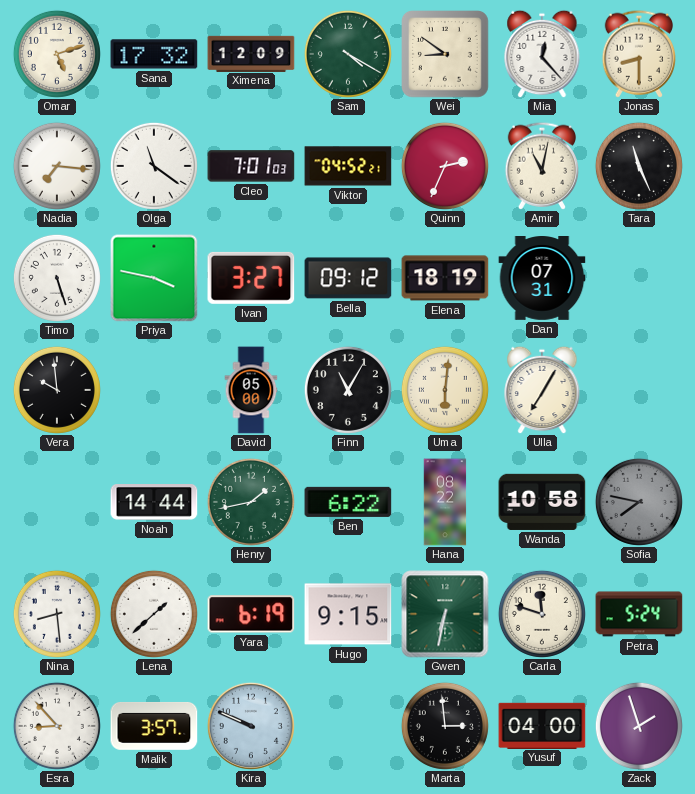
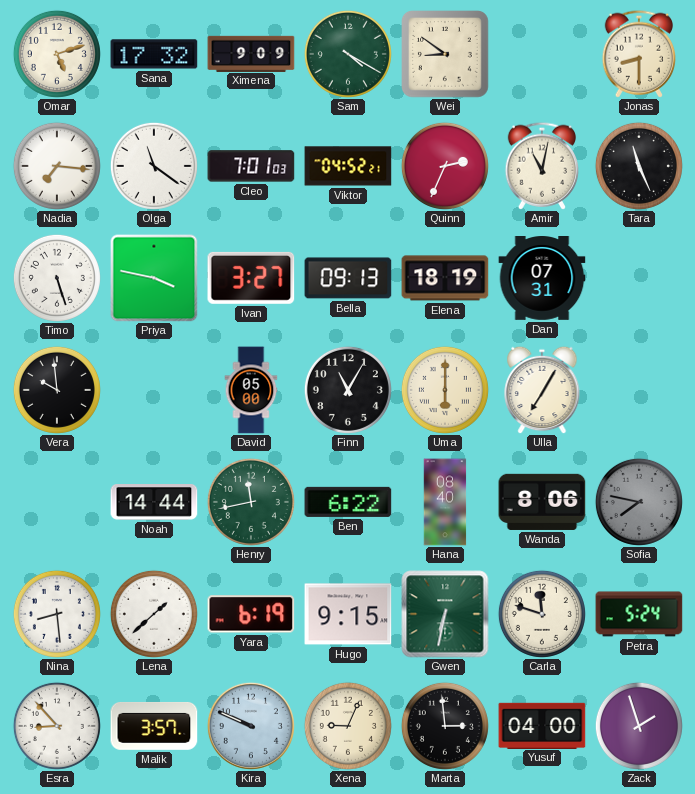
Ximena: 12:09 -> 9:09
Mia: 12:23 -> none
Bella: 09:12 -> 09:13
Uma: 6:01 -> 6:00
Henry: 1:43 -> 11:43
Hana: 08:22 -> 08:40
Wanda: 10:58 -> 8:06
Xena: none -> 9:04
